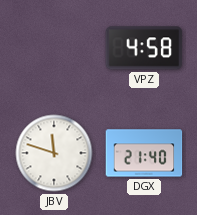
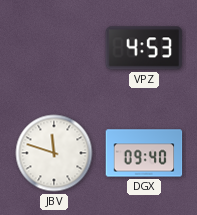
VPZ: 4:58 -> 4:53
DGX: 21:40 -> 09:40
